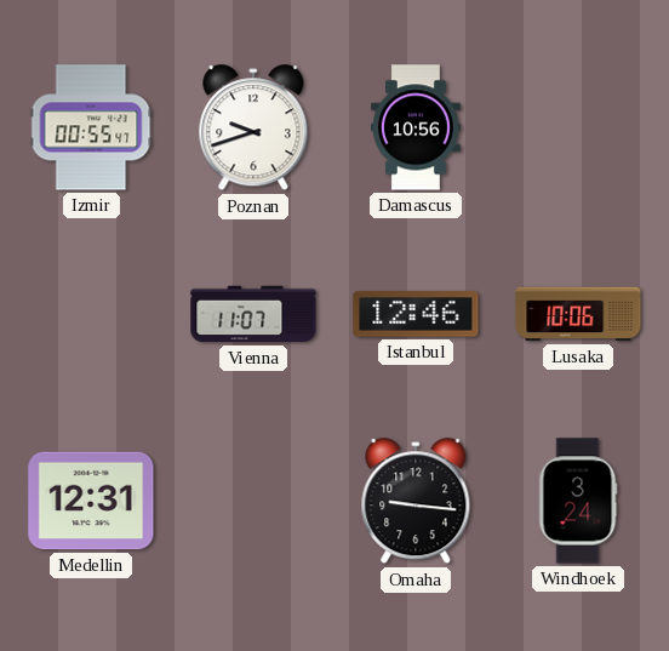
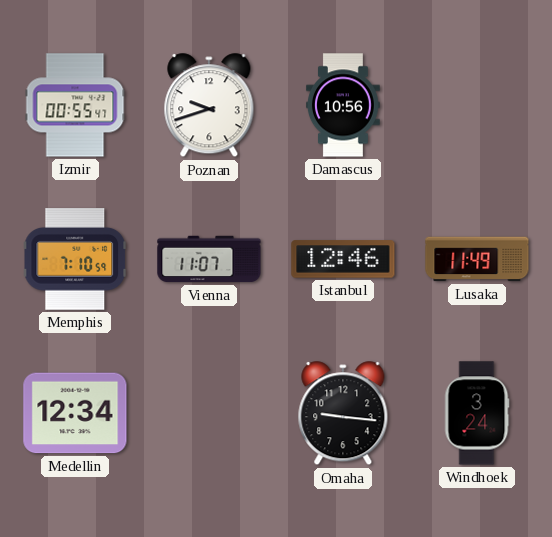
Memphis: none -> 7:10
Lusaka: 10:06 -> 11:49
Medellin: 12:31 -> 12:34
